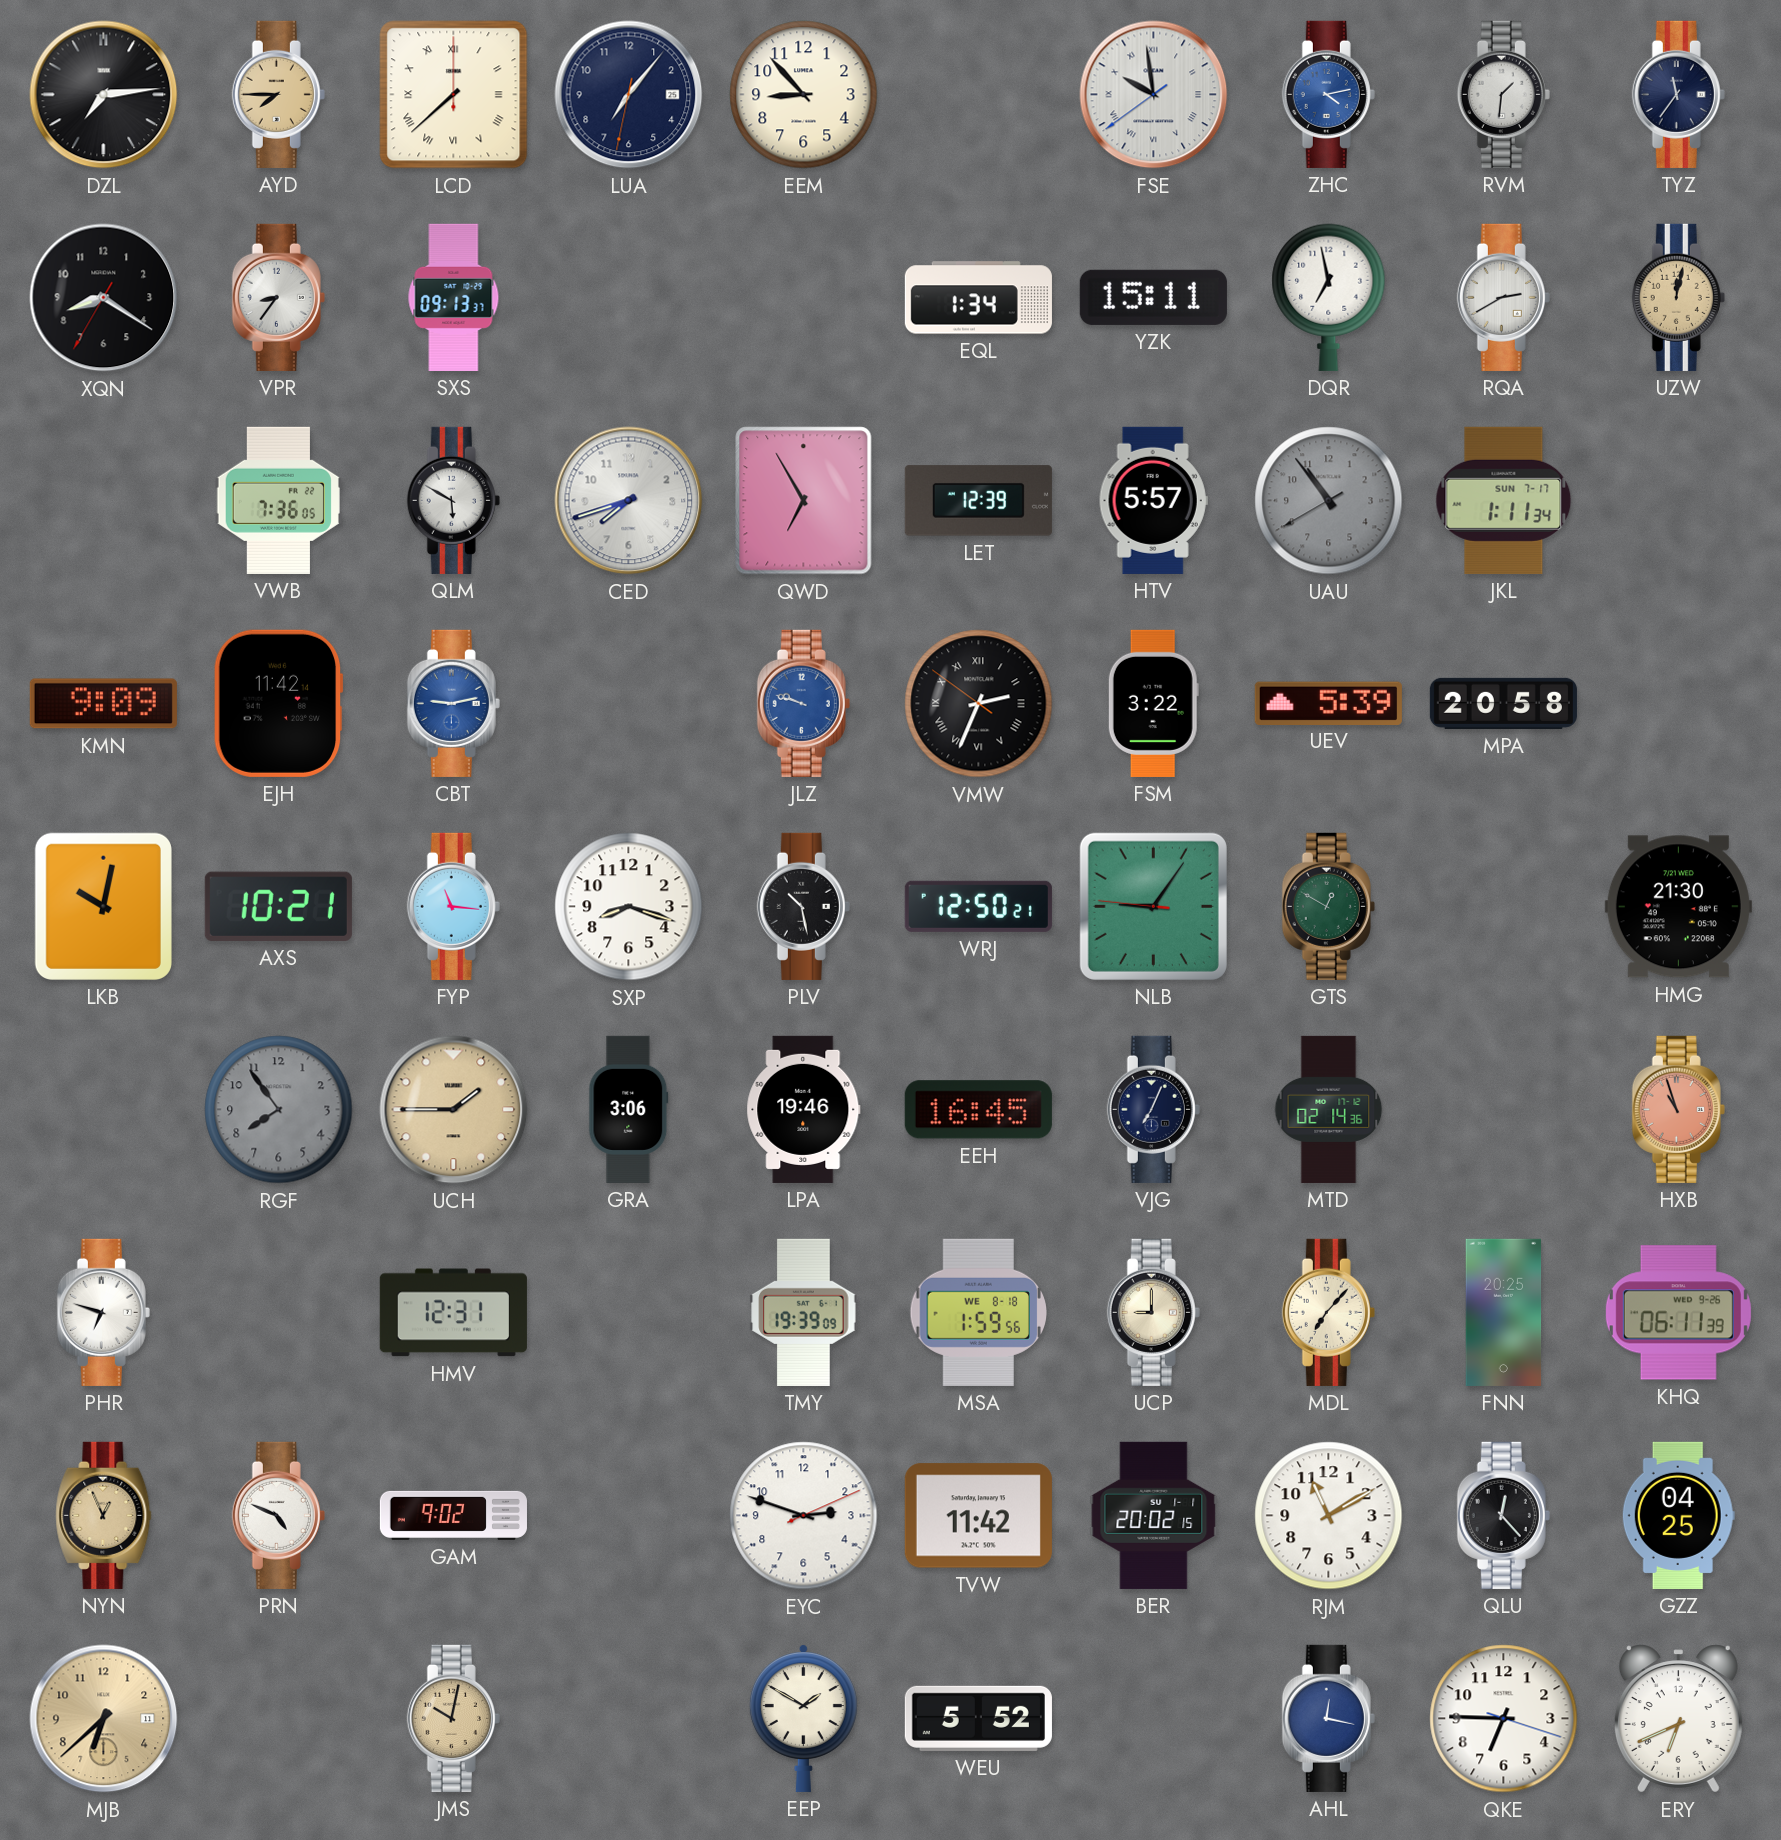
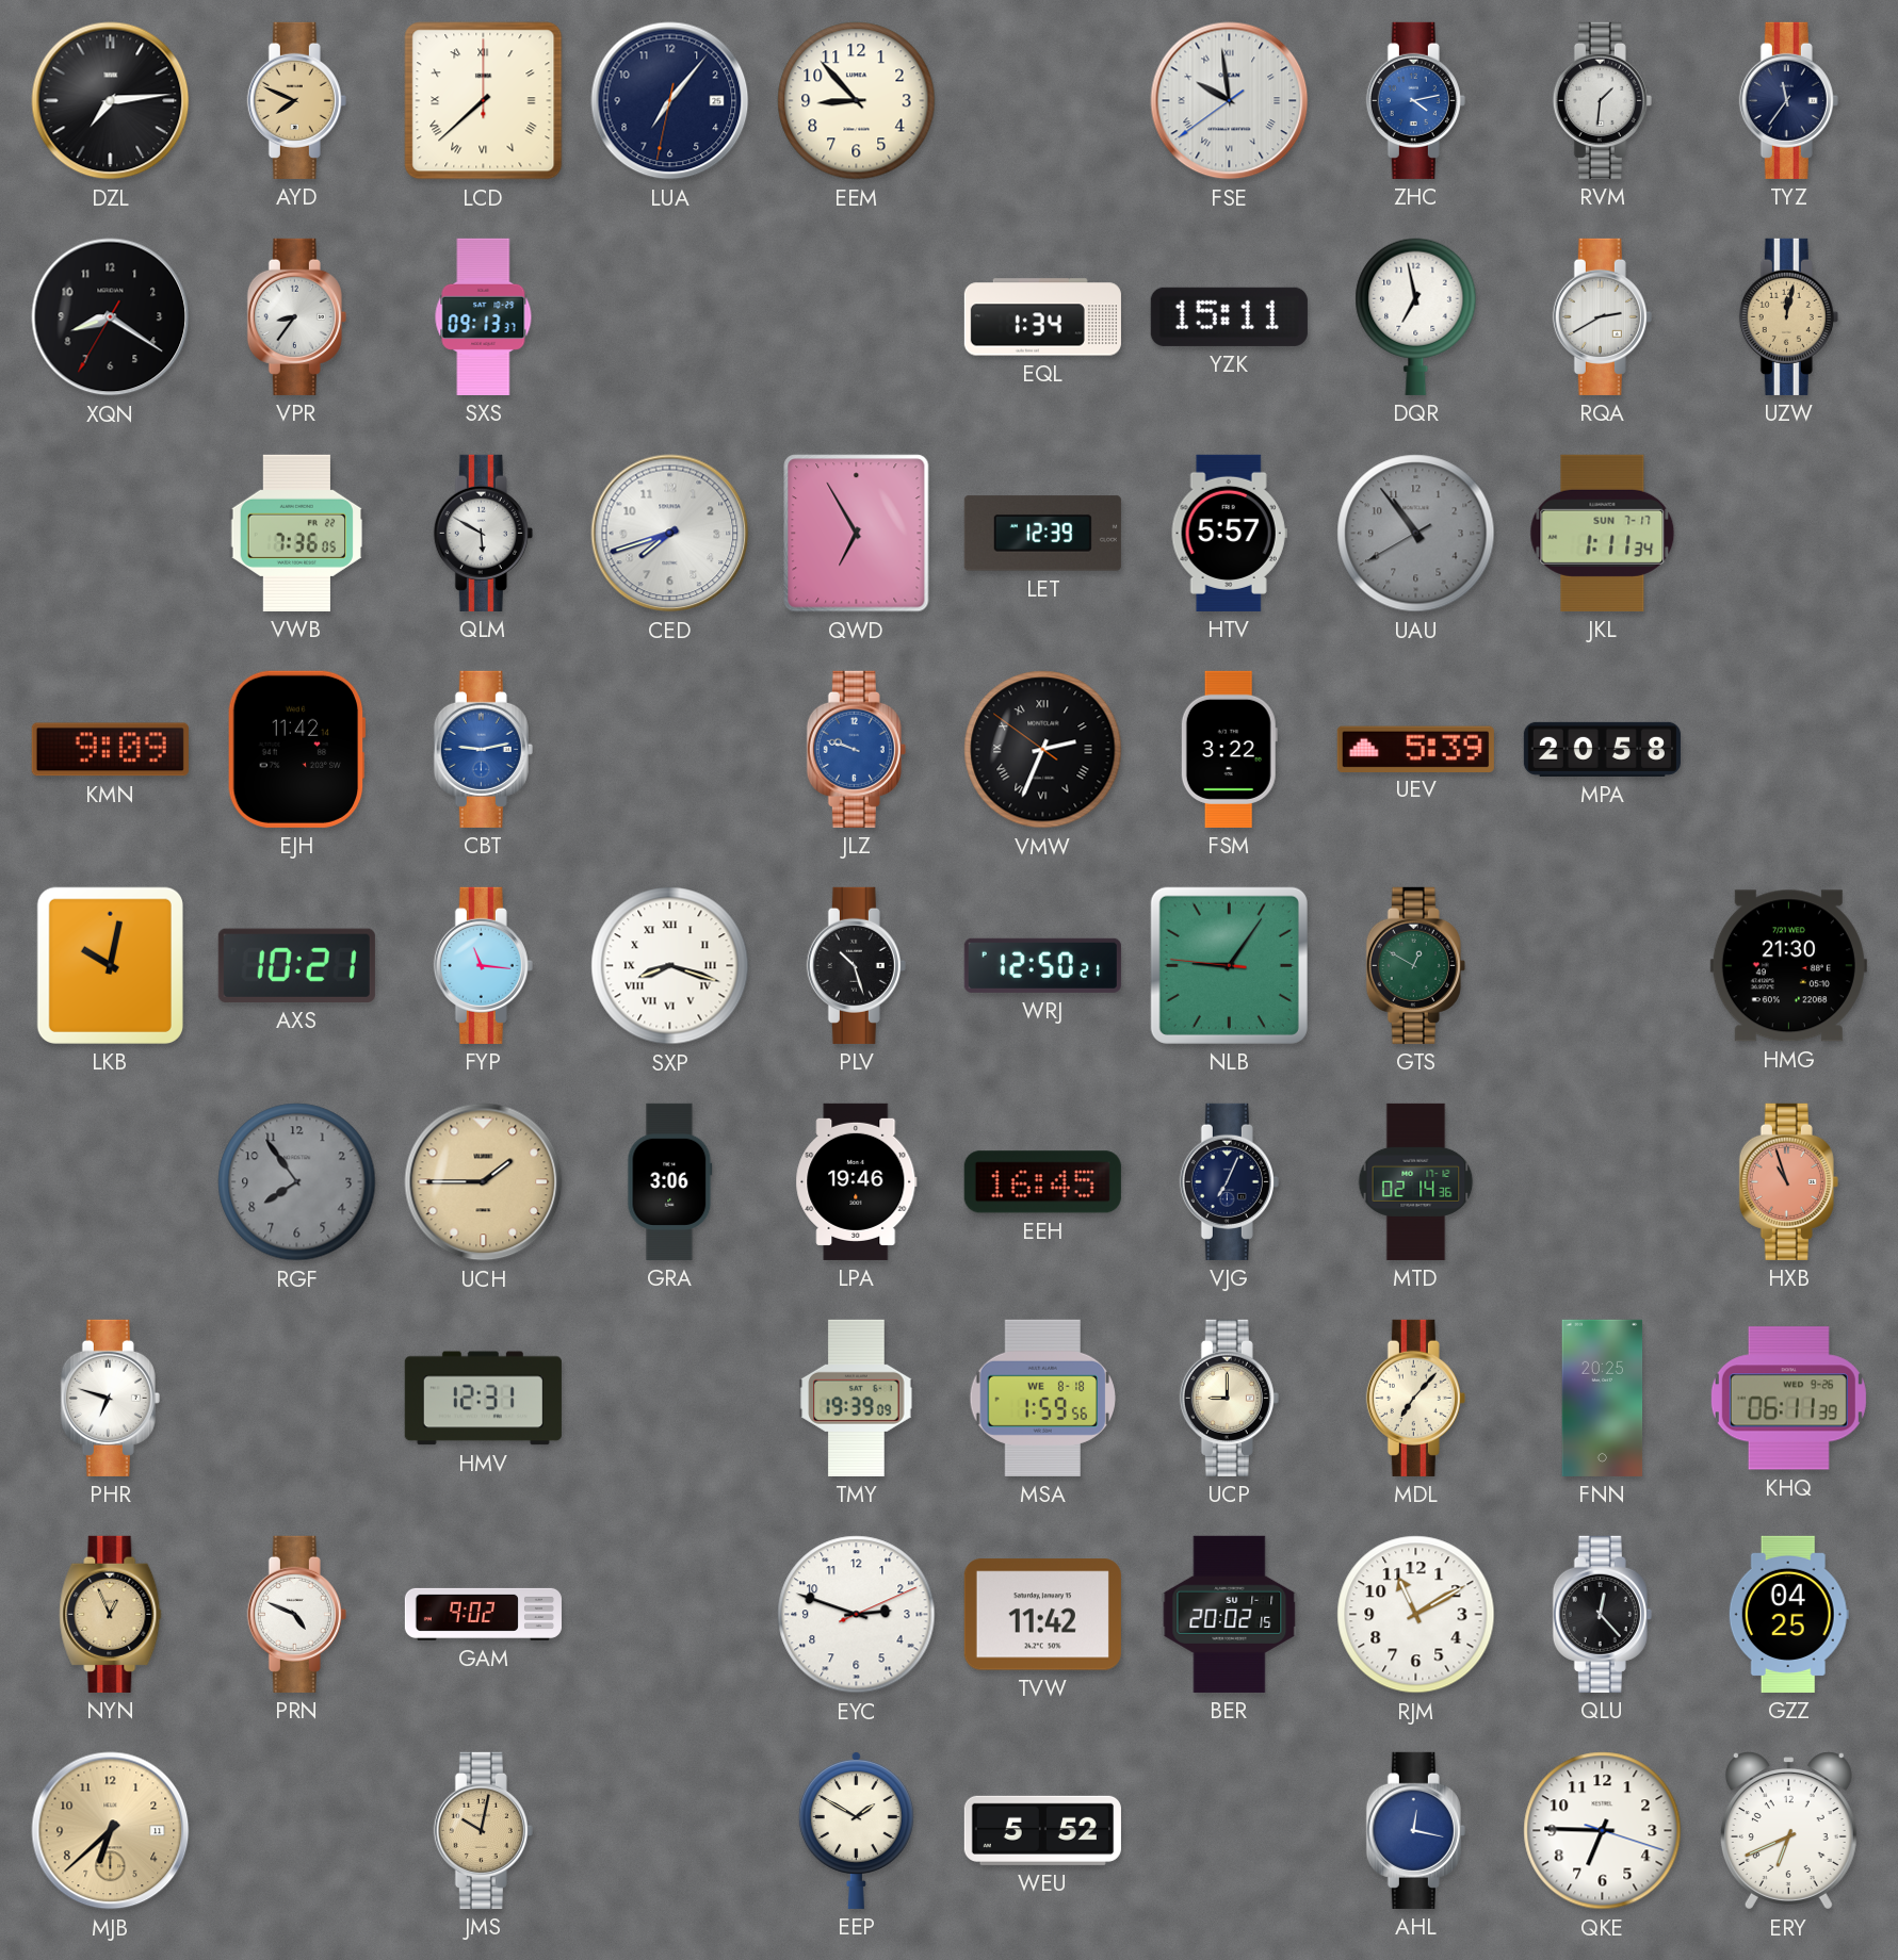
AYD: 7:45 -> 7:49
SXP numerals: Arabic -> Roman
PLV: 10:28 -> 10:27
